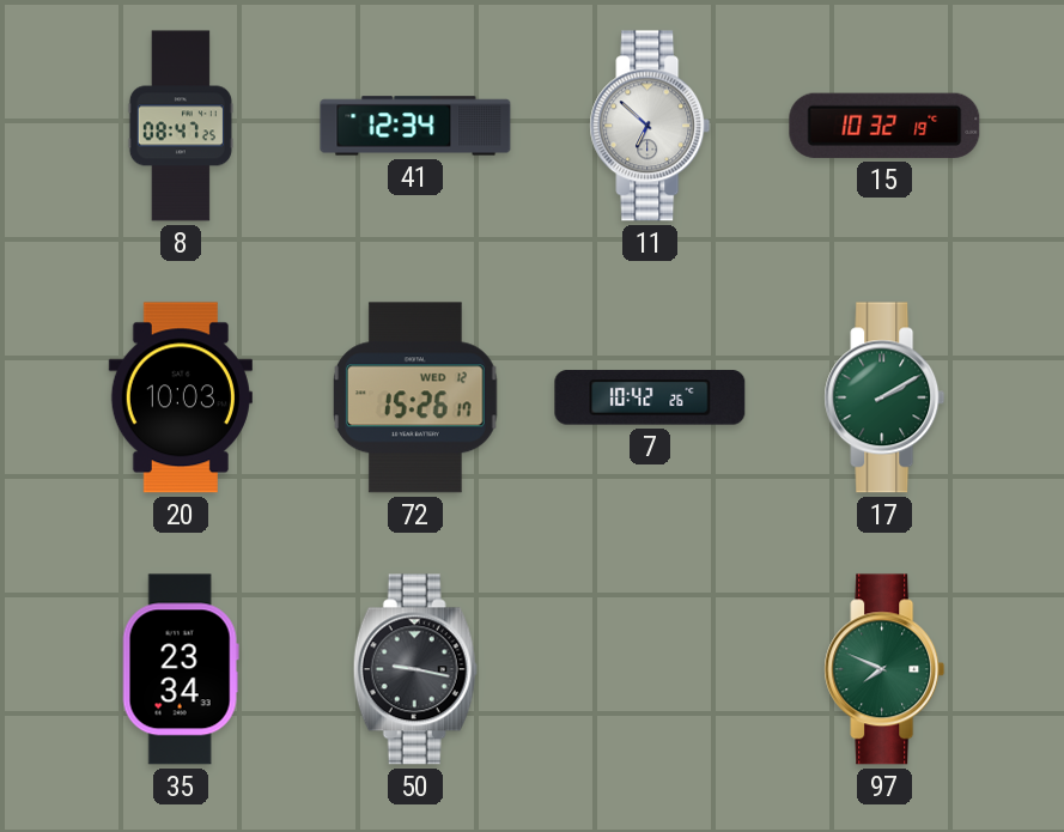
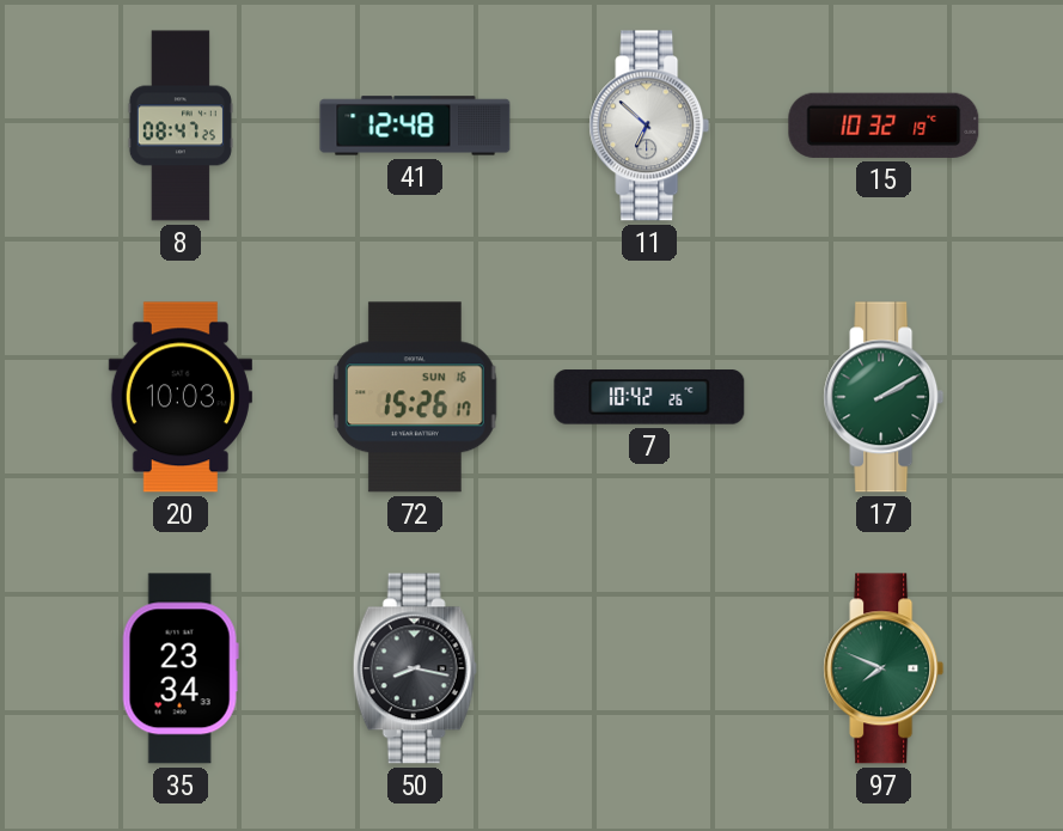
41: 12:34 -> 12:48
72 date: WED 12 -> SUN 16
50: 9:17 -> 8:17
